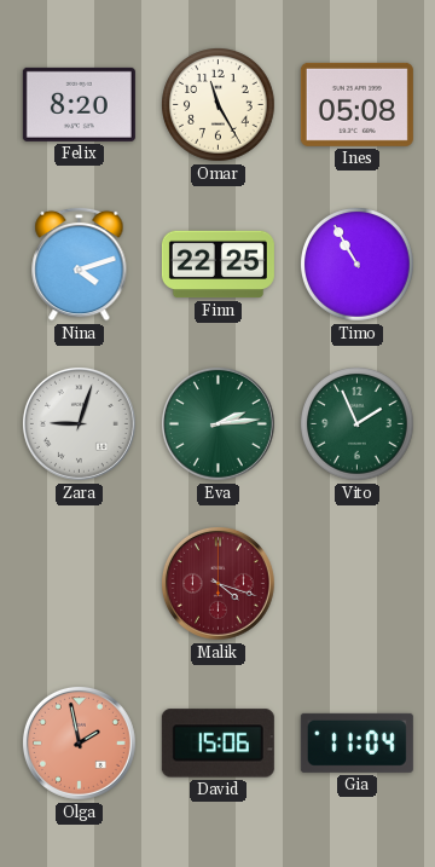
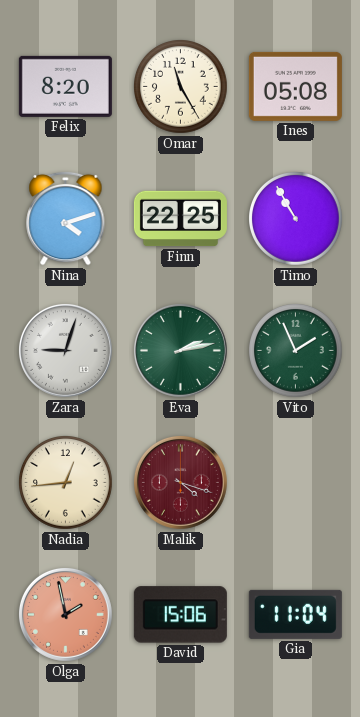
Eva: 2:14 -> 2:13
Nadia: none -> 12:44
